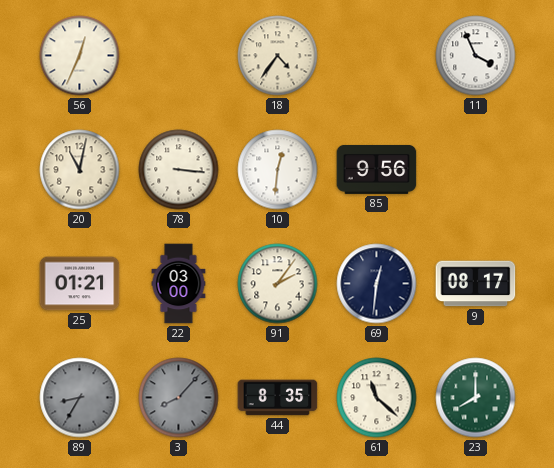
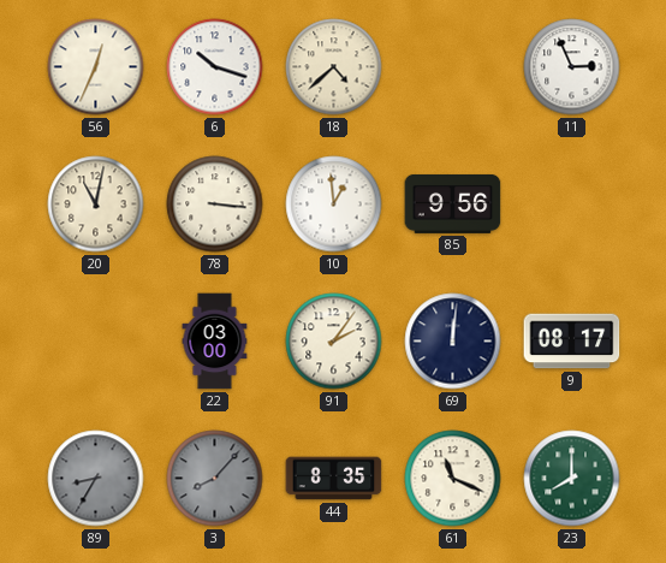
6: none -> 10:18
18: 4:36 -> 4:38
11: 3:56 -> 2:56
10: 12:31 -> 12:59
25: 01:21 -> none
69: 12:31 -> 12:01
61: 11:22 -> 11:19
